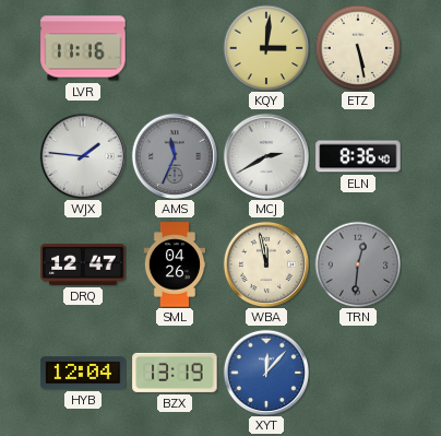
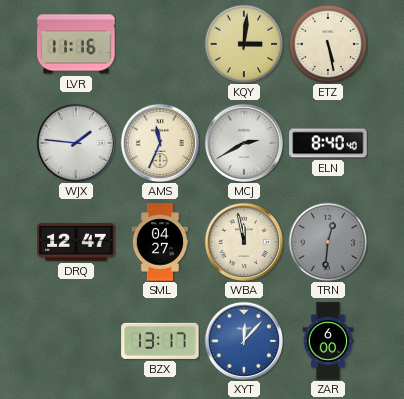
AMS dial: grey -> cream
ELN: 8:36 -> 8:40
SML: 04:26 -> 04:27
HYB: 12:04 -> none
BZX: 13:19 -> 13:17
ZAR: none -> 6:00
